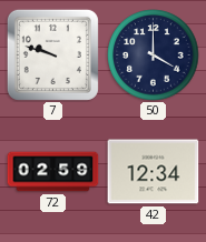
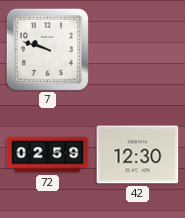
50: 4:00 -> none
42: 12:34 -> 12:30
